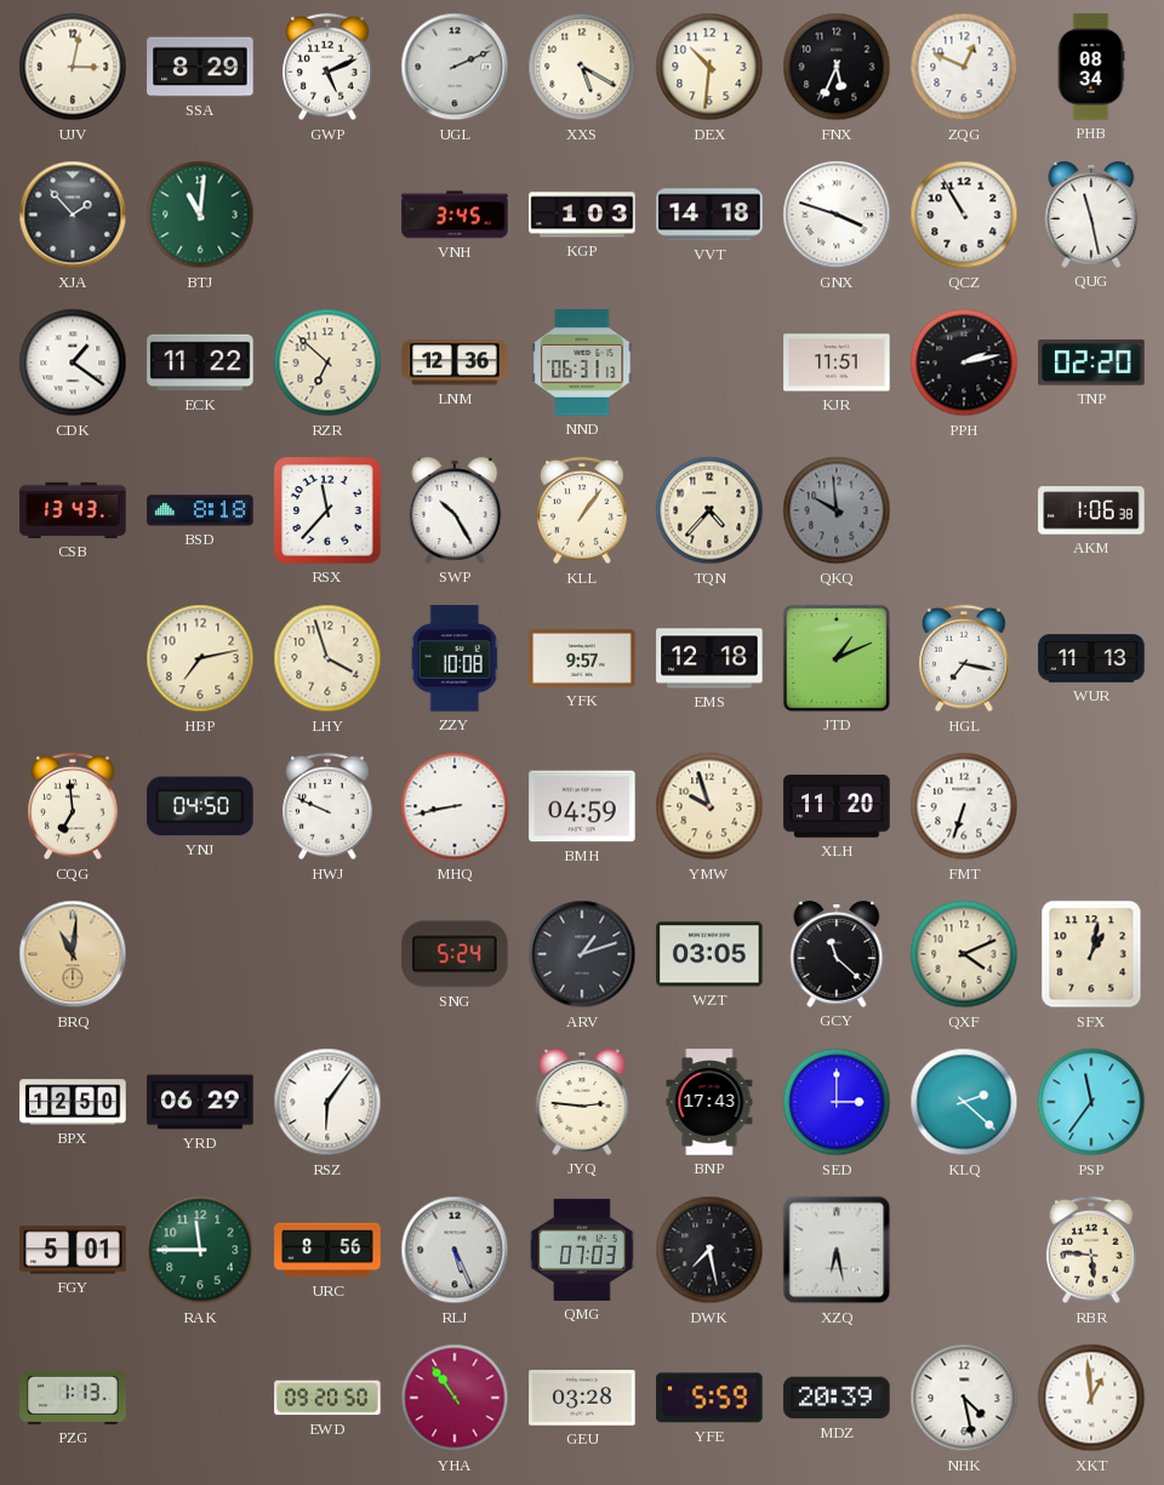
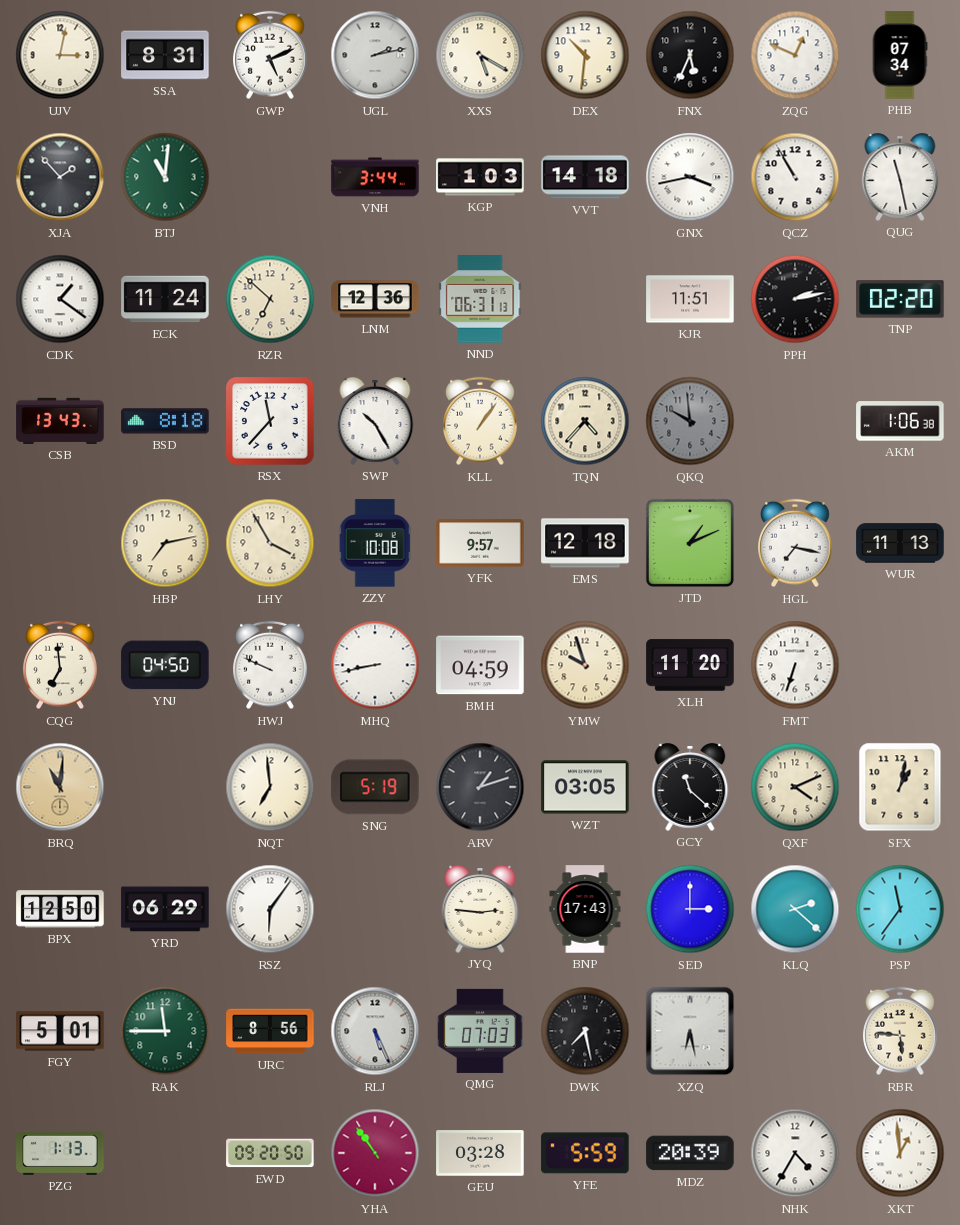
SSA: 8:29 -> 8:31
UGL: 2:11 -> 2:13
PHB: 08:34 -> 07:34
VNH: 3:45 -> 3:44
GNX: 3:48 -> 3:43
ECK: 11:22 -> 11:24
LHY: 3:57 -> 3:55
NQT: none -> 6:59
SNG: 5:24 -> 5:19
NHK: 4:28 -> 4:35
